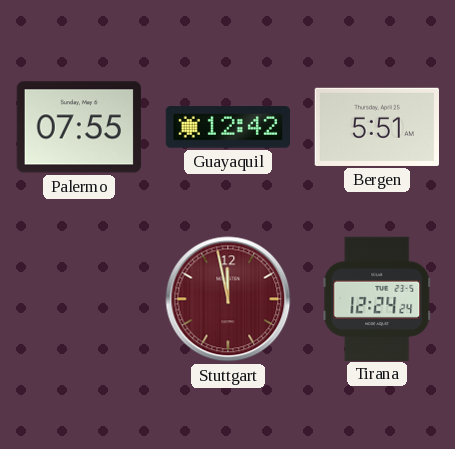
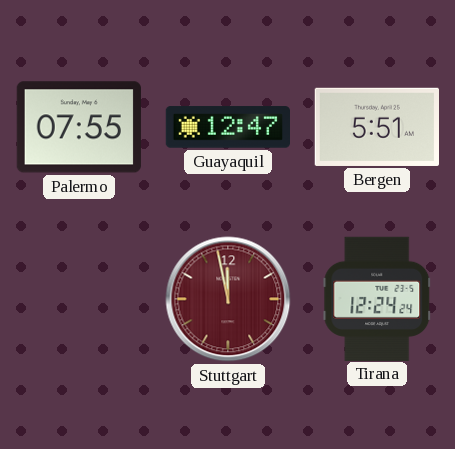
Guayaquil: 12:42 -> 12:47
